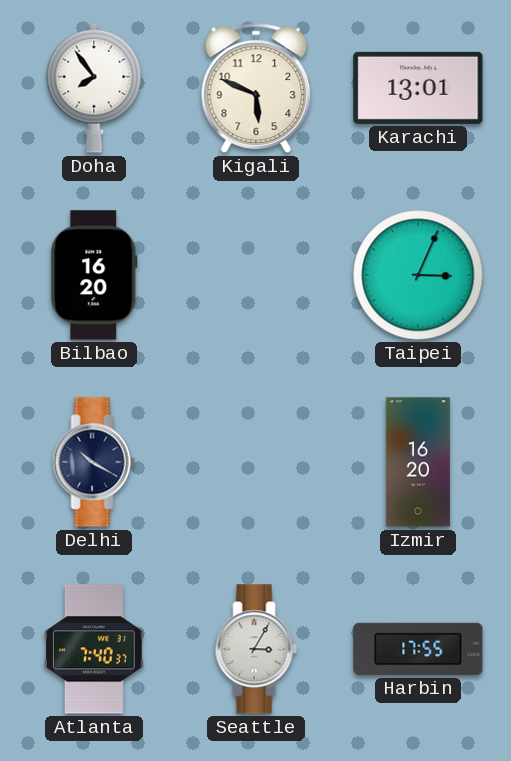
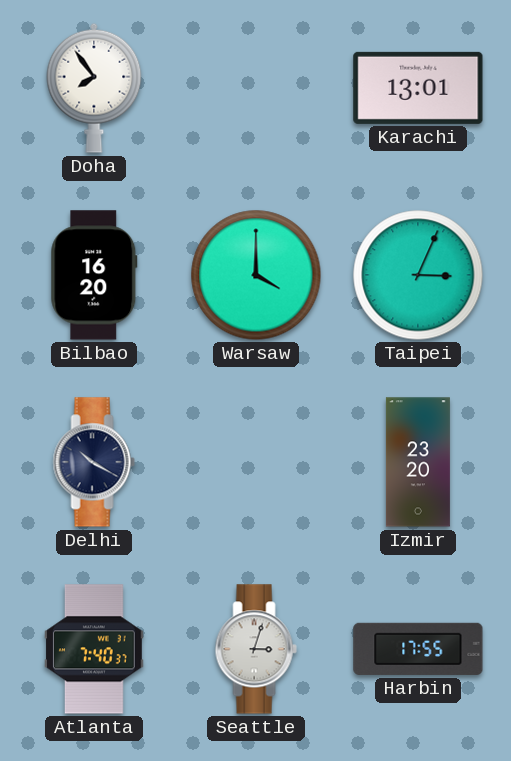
Kigali: 5:49 -> none
Warsaw: none -> 4:00
Izmir: 16:20 -> 23:20
Seattle: 3:05 -> 3:03
